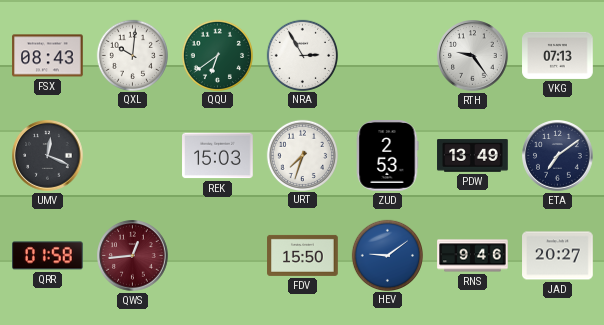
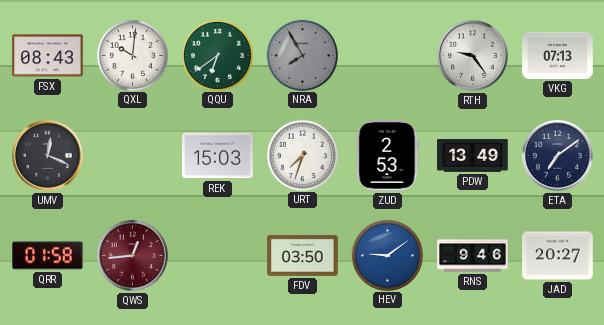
NRA: 2:55 -> 7:55
NRA dial: white -> grey
FDV: 15:50 -> 03:50
